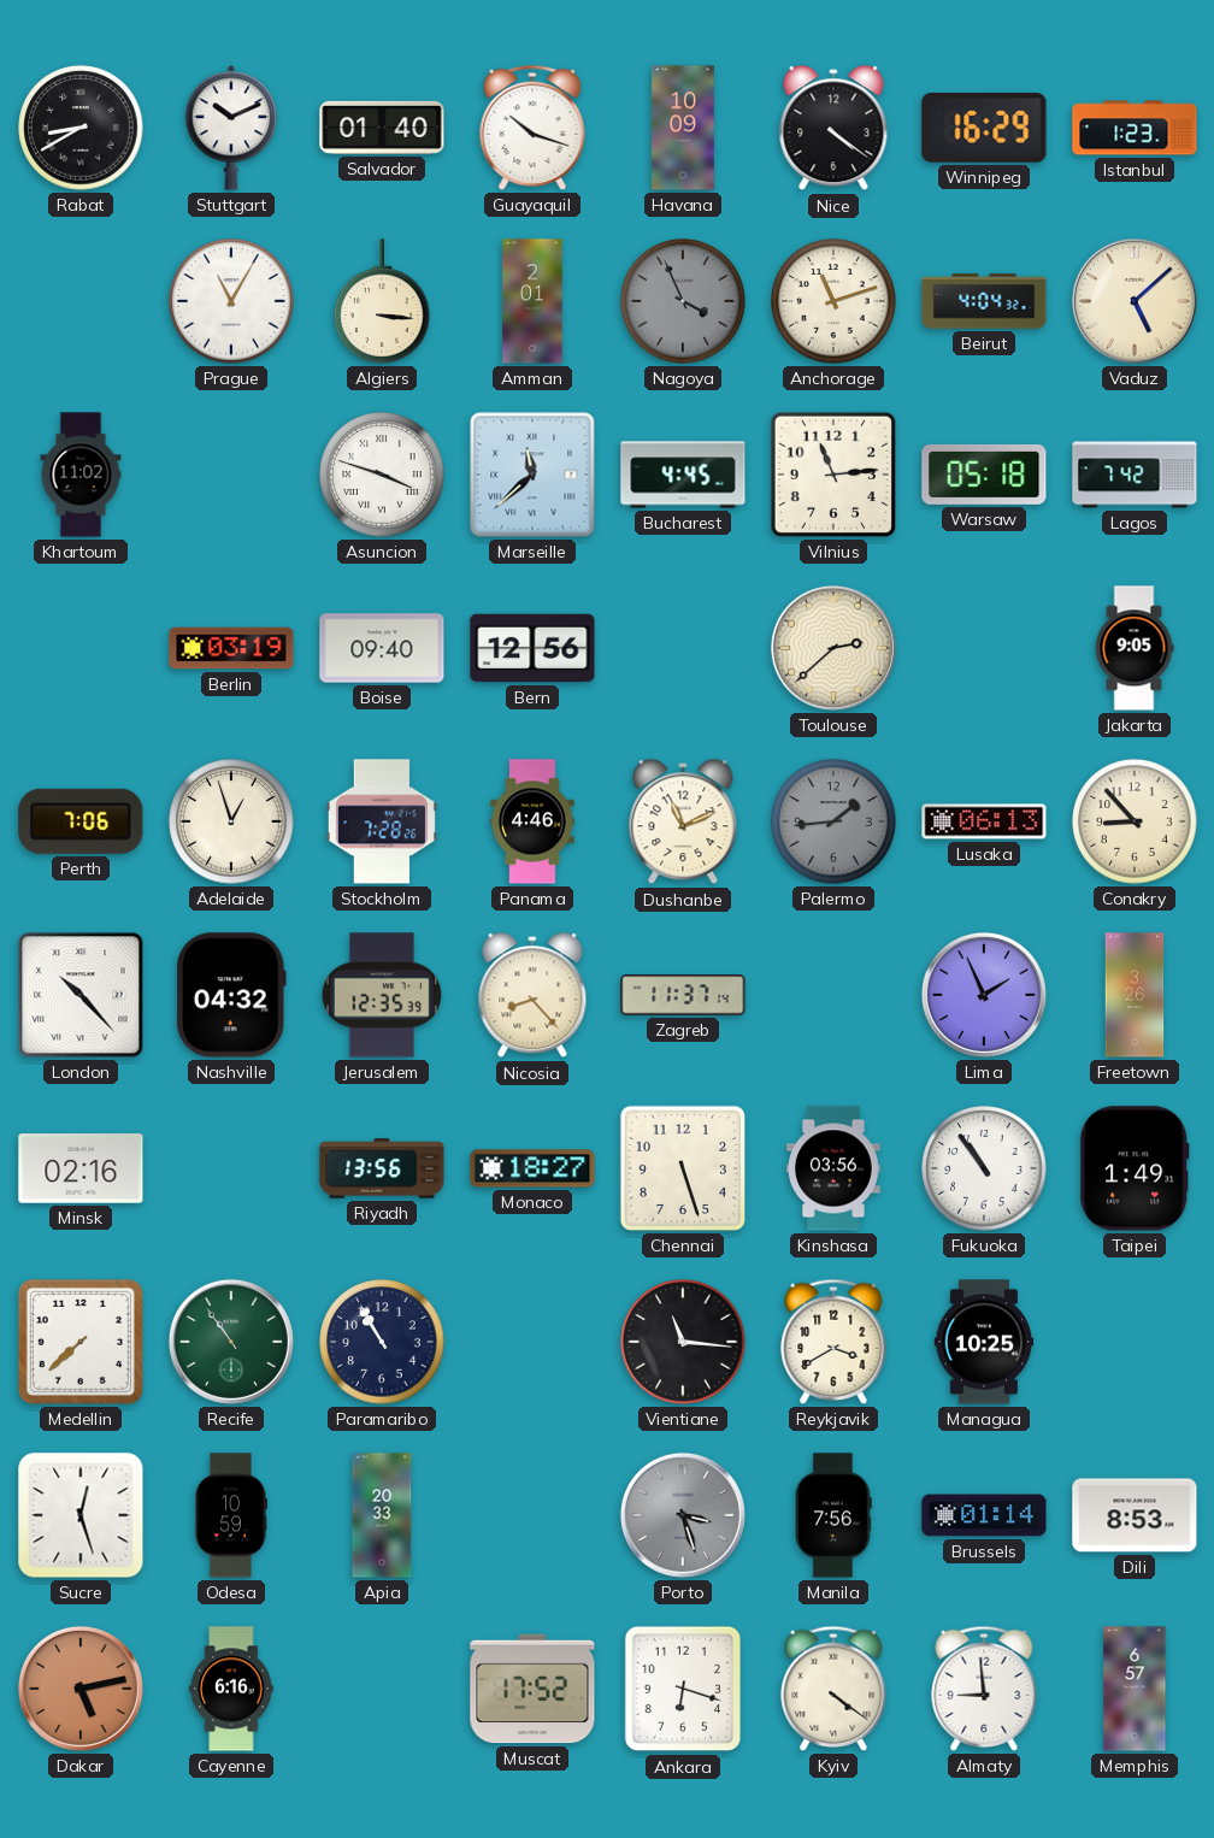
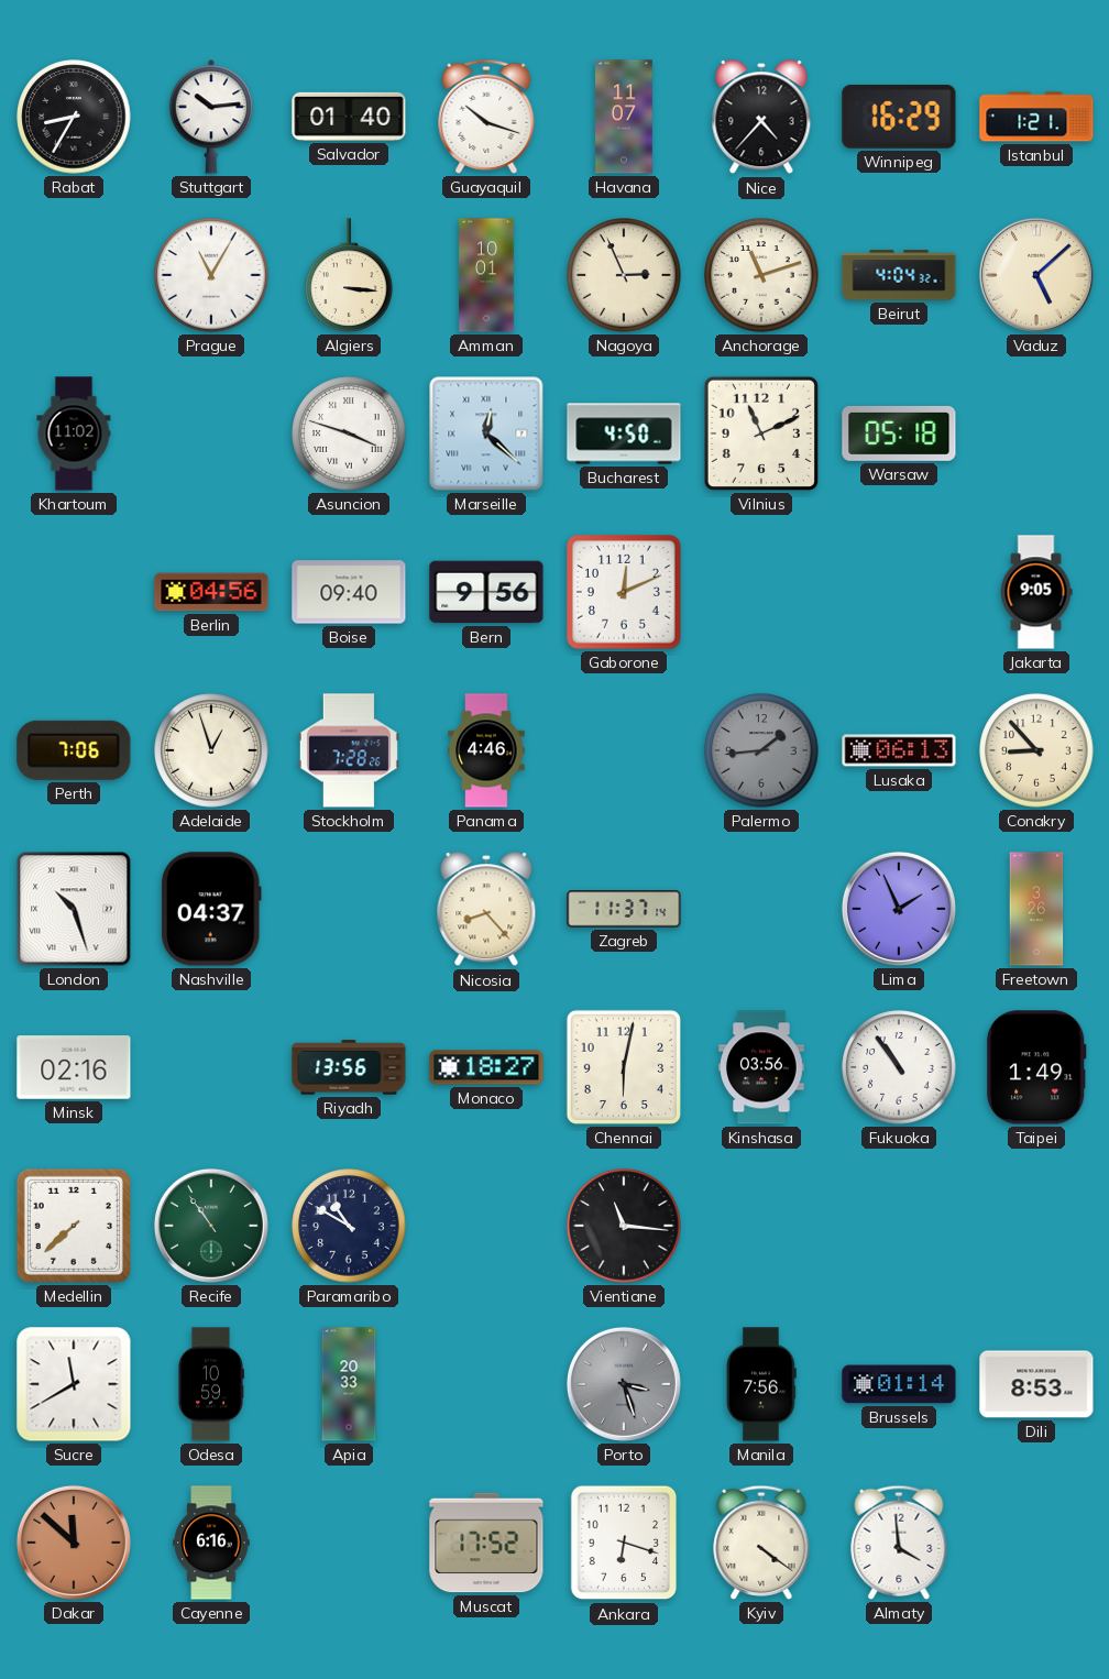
Rabat: 8:40 -> 8:35
Stuttgart: 10:11 -> 10:14
Havana: 10:09 -> 11:07
Nice: 4:21 -> 4:37
Istanbul: 1:23 -> 1:21
Amman: 2:01 -> 10:01
Nagoya: 3:56 -> 2:56
Nagoya dial: grey -> cream
Marseille: 11:38 -> 12:22
Bucharest: 4:45 -> 4:50
Vilnius: 11:14 -> 11:11
Lagos: 7:42 -> none
Berlin: 03:19 -> 04:56
Bern: 12:56 -> 9:56
Gaborone: none -> 12:11
Toulouse: 2:38 -> none
Dushanbe: 11:11 -> none
London: 10:23 -> 10:27
Nashville: 04:32 -> 04:37
Jerusalem: 12:35 -> none
Chennai: 5:27 -> 6:02
Paramaribo: 10:55 -> 10:50
Reykjavik: 3:40 -> none
Managua: 10:25 -> none
Sucre: 12:27 -> 11:40
Dakar: 5:13 -> 11:52
Almaty: 8:59 -> 3:59
Memphis: 6:57 -> none
